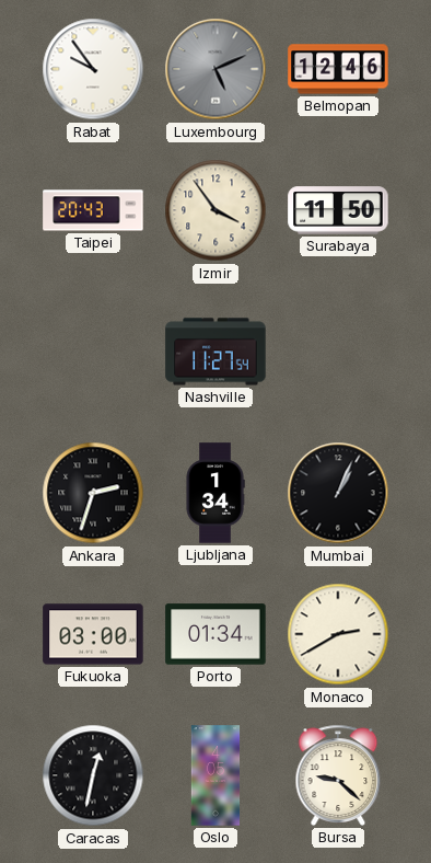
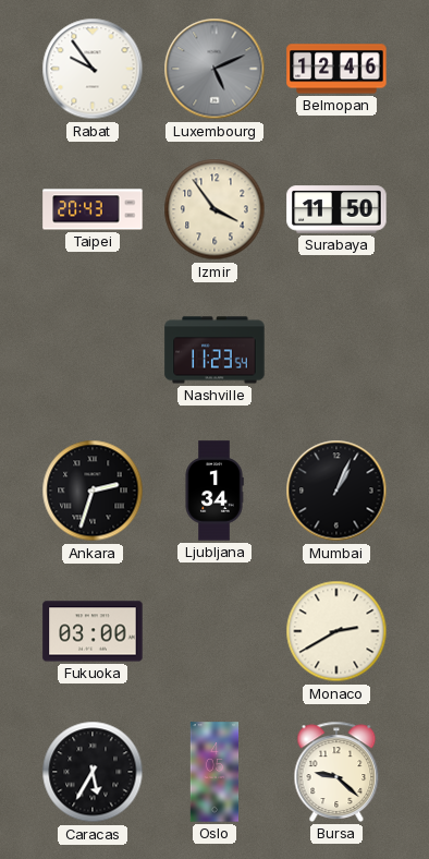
Nashville: 11:27 -> 11:23
Porto: 01:34 -> none
Caracas: 12:32 -> 5:35
